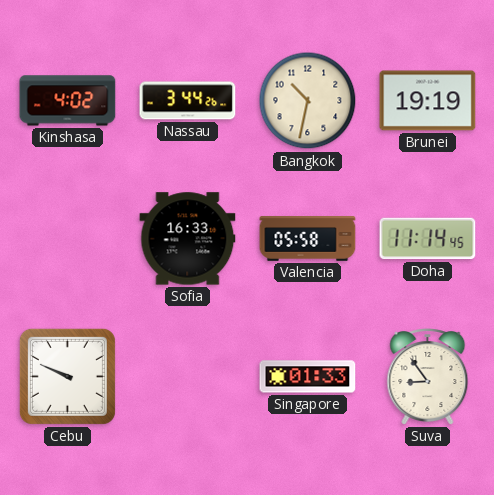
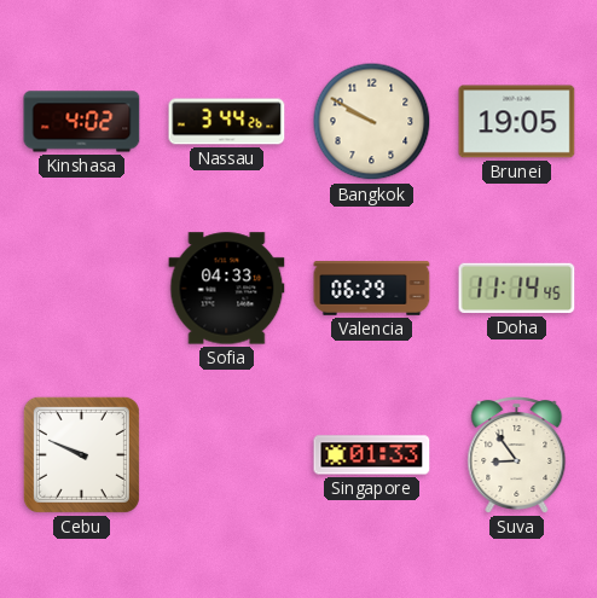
Bangkok: 10:32 -> 9:50
Brunei: 19:19 -> 19:05
Sofia: 16:33 -> 04:33
Valencia: 05:58 -> 06:29
